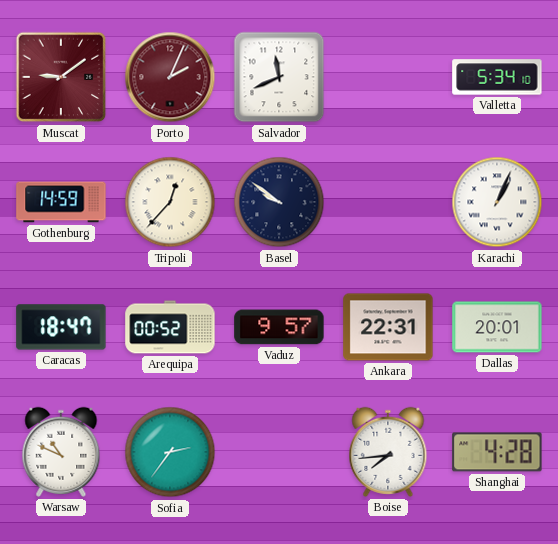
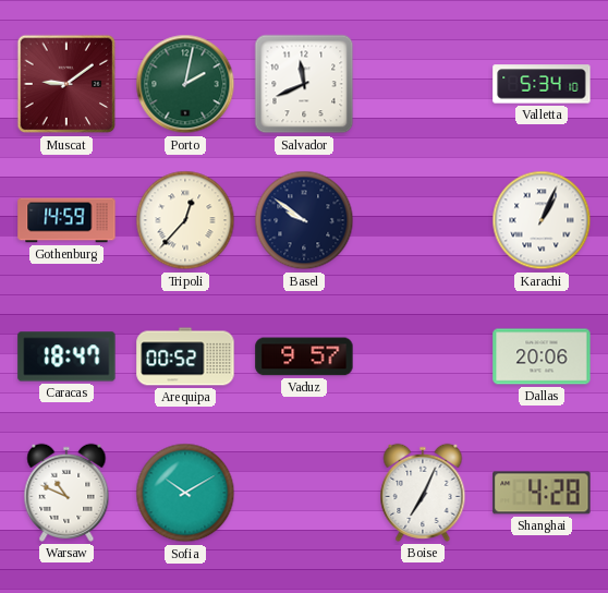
Porto: 2:04 -> 2:02
Porto dial: burgundy -> green
Ankara: 22:31 -> none
Dallas: 20:01 -> 20:06
Sofia: 2:36 -> 10:10
Boise: 7:44 -> 7:04
